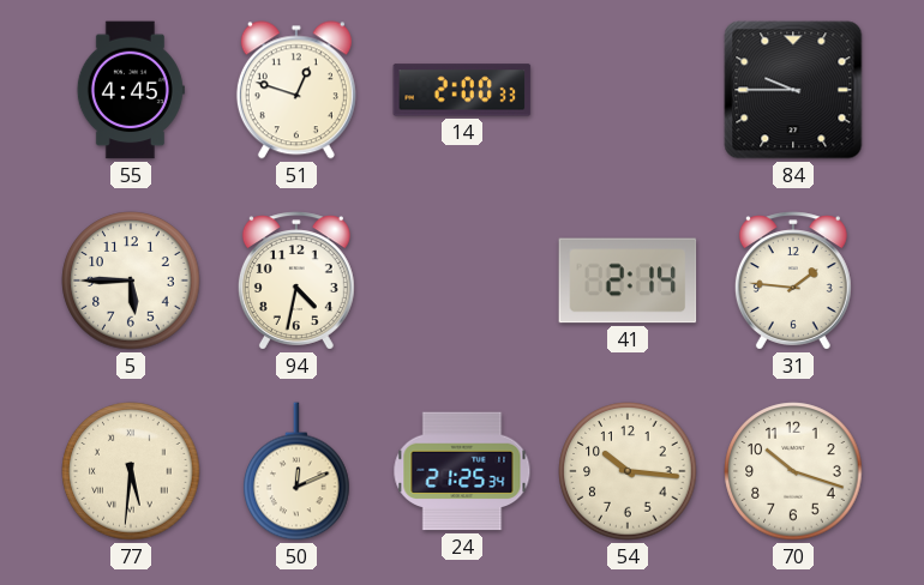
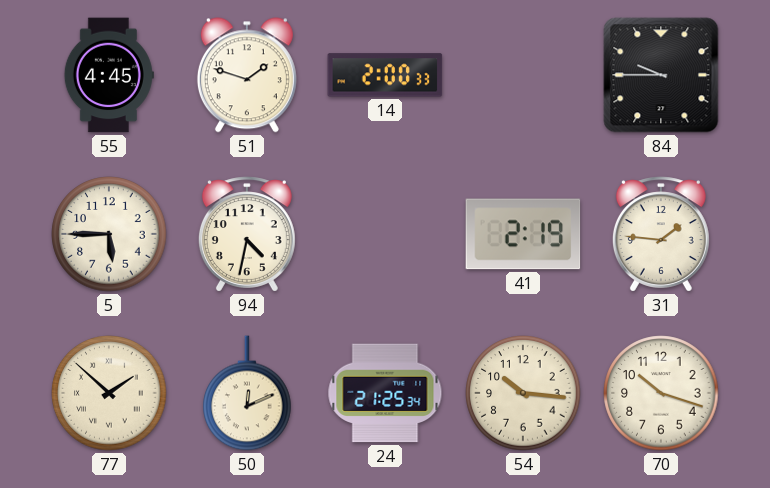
51: 12:48 -> 1:48
41: 2:14 -> 2:19
77: 5:31 -> 1:52
